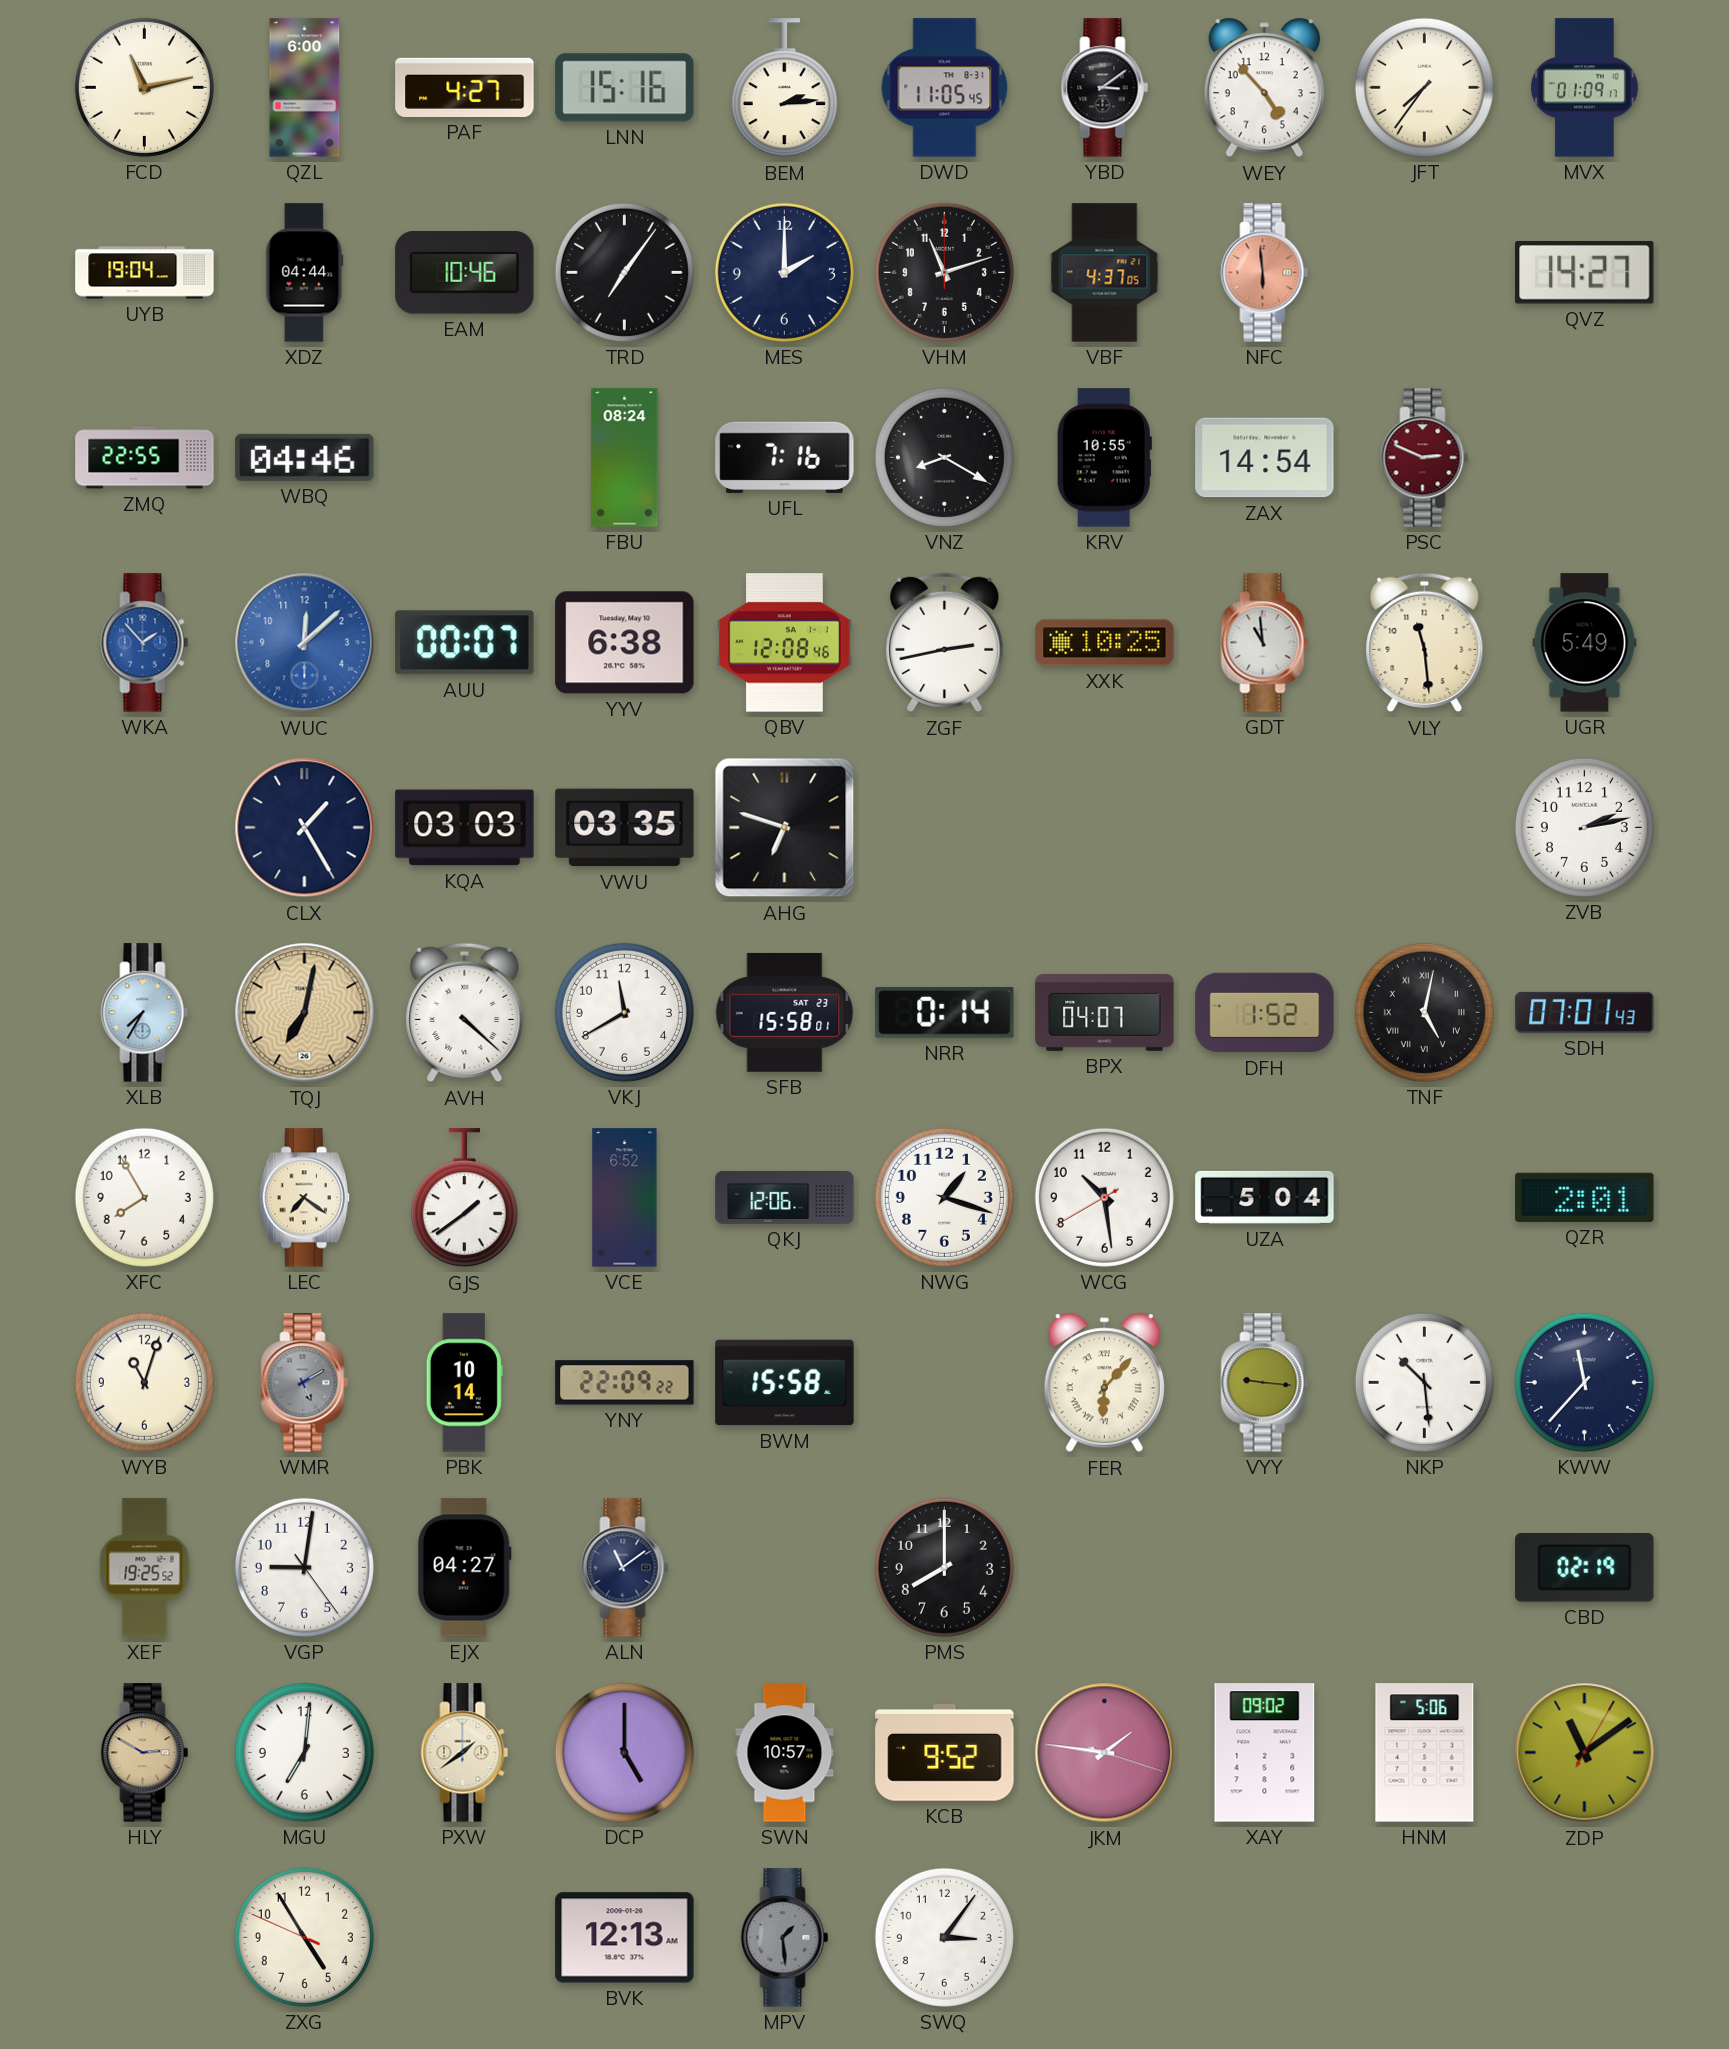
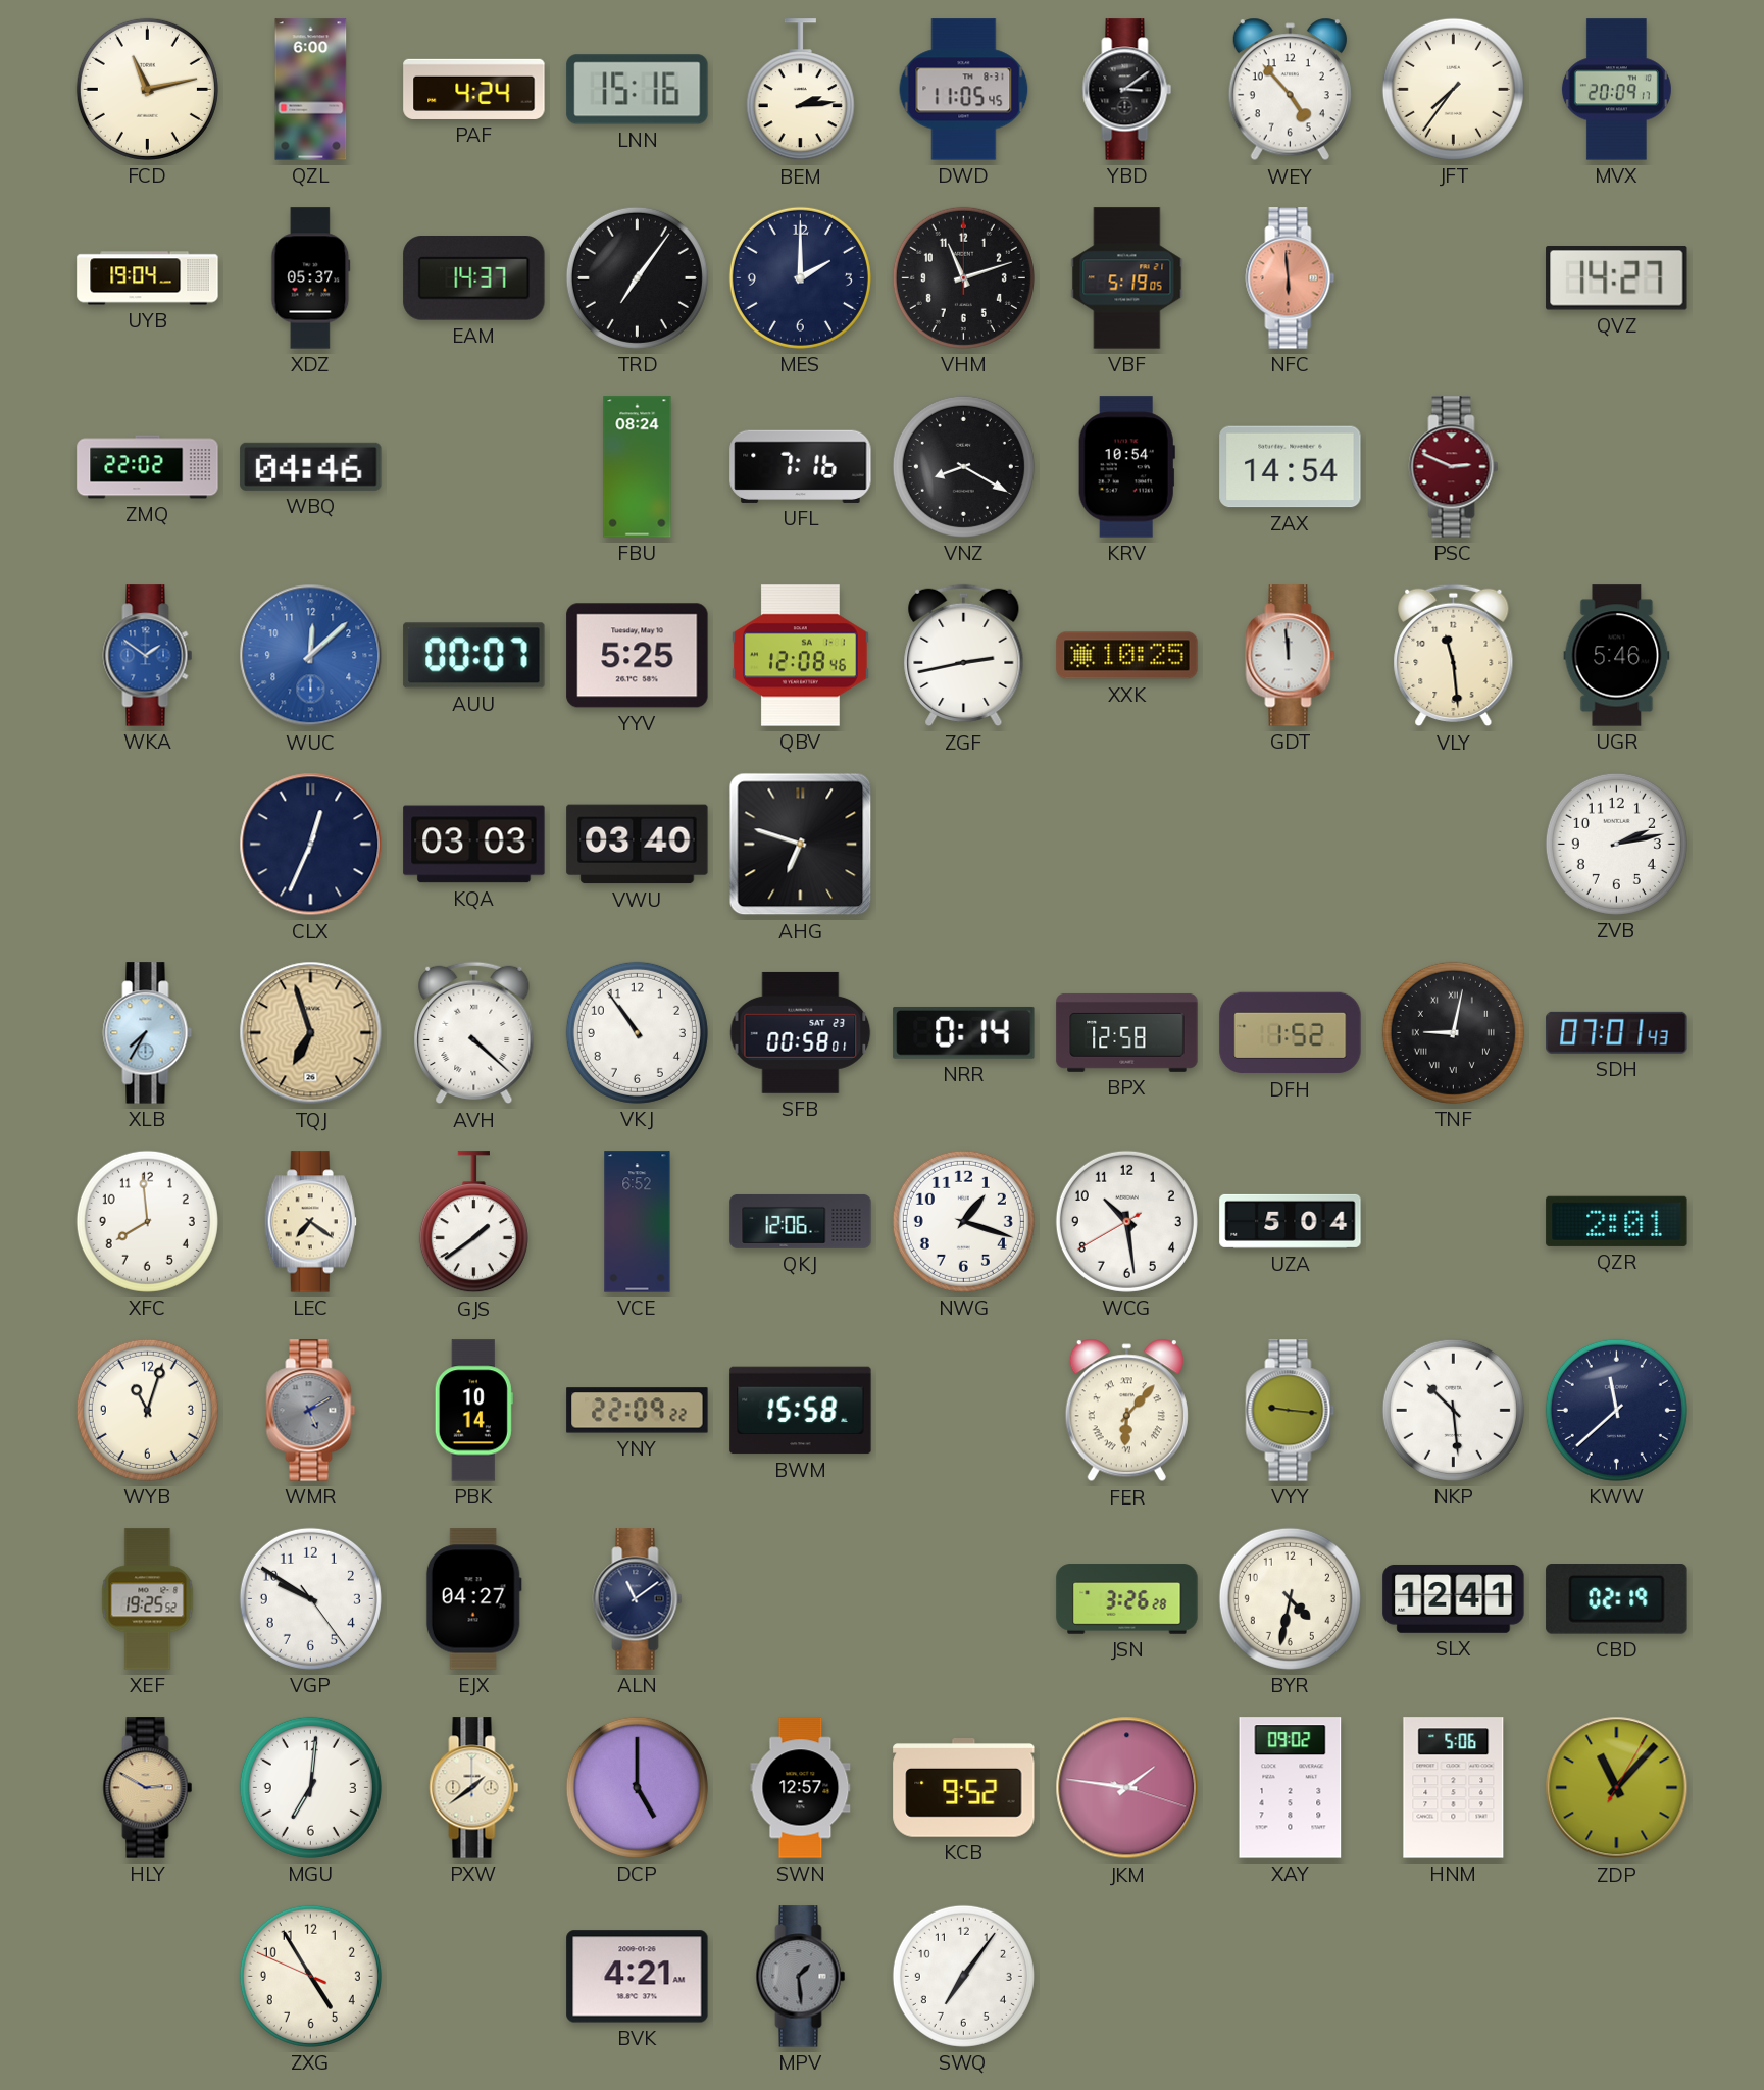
PAF: 4:27 -> 4:24
MVX: 01:09 -> 20:09
XDZ: 04:44 -> 05:37
EAM: 10:46 -> 14:37
VBF: 4:37 -> 5:19
ZMQ: 22:55 -> 22:02
KRV: 10:55 -> 10:54
WKA: 1:53 -> 1:51
YYV: 6:38 -> 5:25
GDT: 10:59 -> 11:59
UGR: 5:49 -> 5:46
CLX: 1:25 -> 12:34
VWU: 03:35 -> 03:40
TQJ: 7:02 -> 6:57
VKJ: 11:40 -> 10:54
SFB: 15:58 -> 00:58
BPX: 04:07 -> 12:58
TNF: 5:02 -> 9:02
XFC: 7:55 -> 7:59
KWW: 11:37 -> 11:38
VGP: 9:01 -> 9:50
PMS: 8:00 -> none
JSN: none -> 3:26
BYR: none -> 4:32
SLX: none -> 12:41
SWN: 10:57 -> 12:57
ZDP: 11:09 -> 11:07
BVK: 12:13 -> 4:21
SWQ: 3:06 -> 7:06
